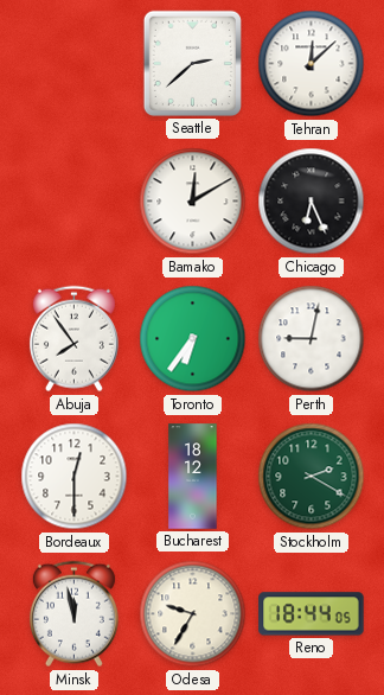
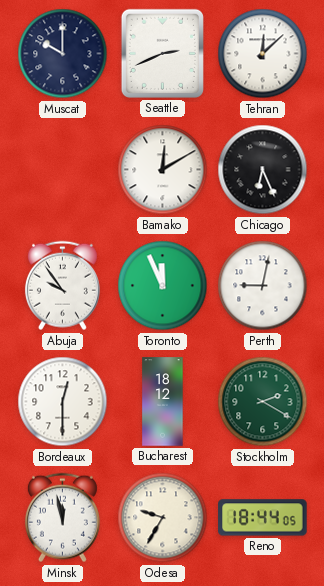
Muscat: none -> 10:00
Seattle: 2:38 -> 2:41
Abuja: 7:54 -> 9:54
Toronto: 6:36 -> 11:56
